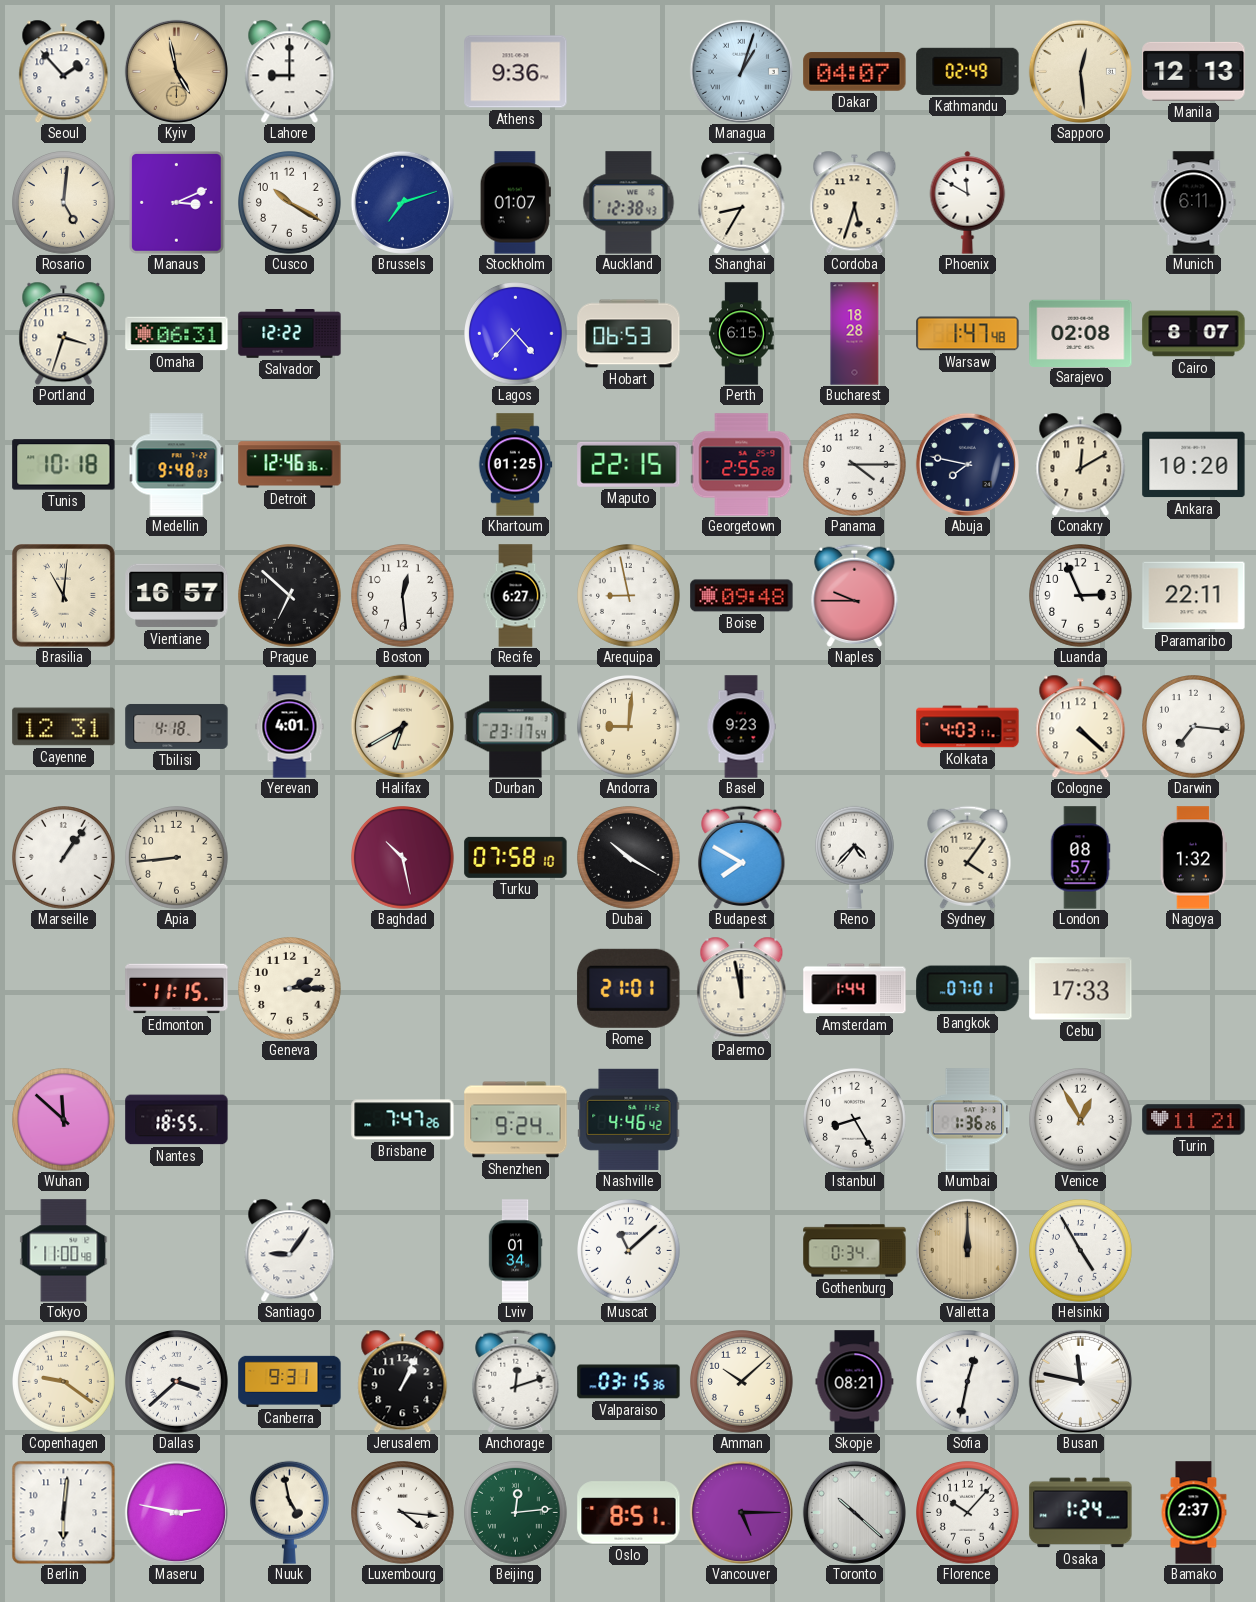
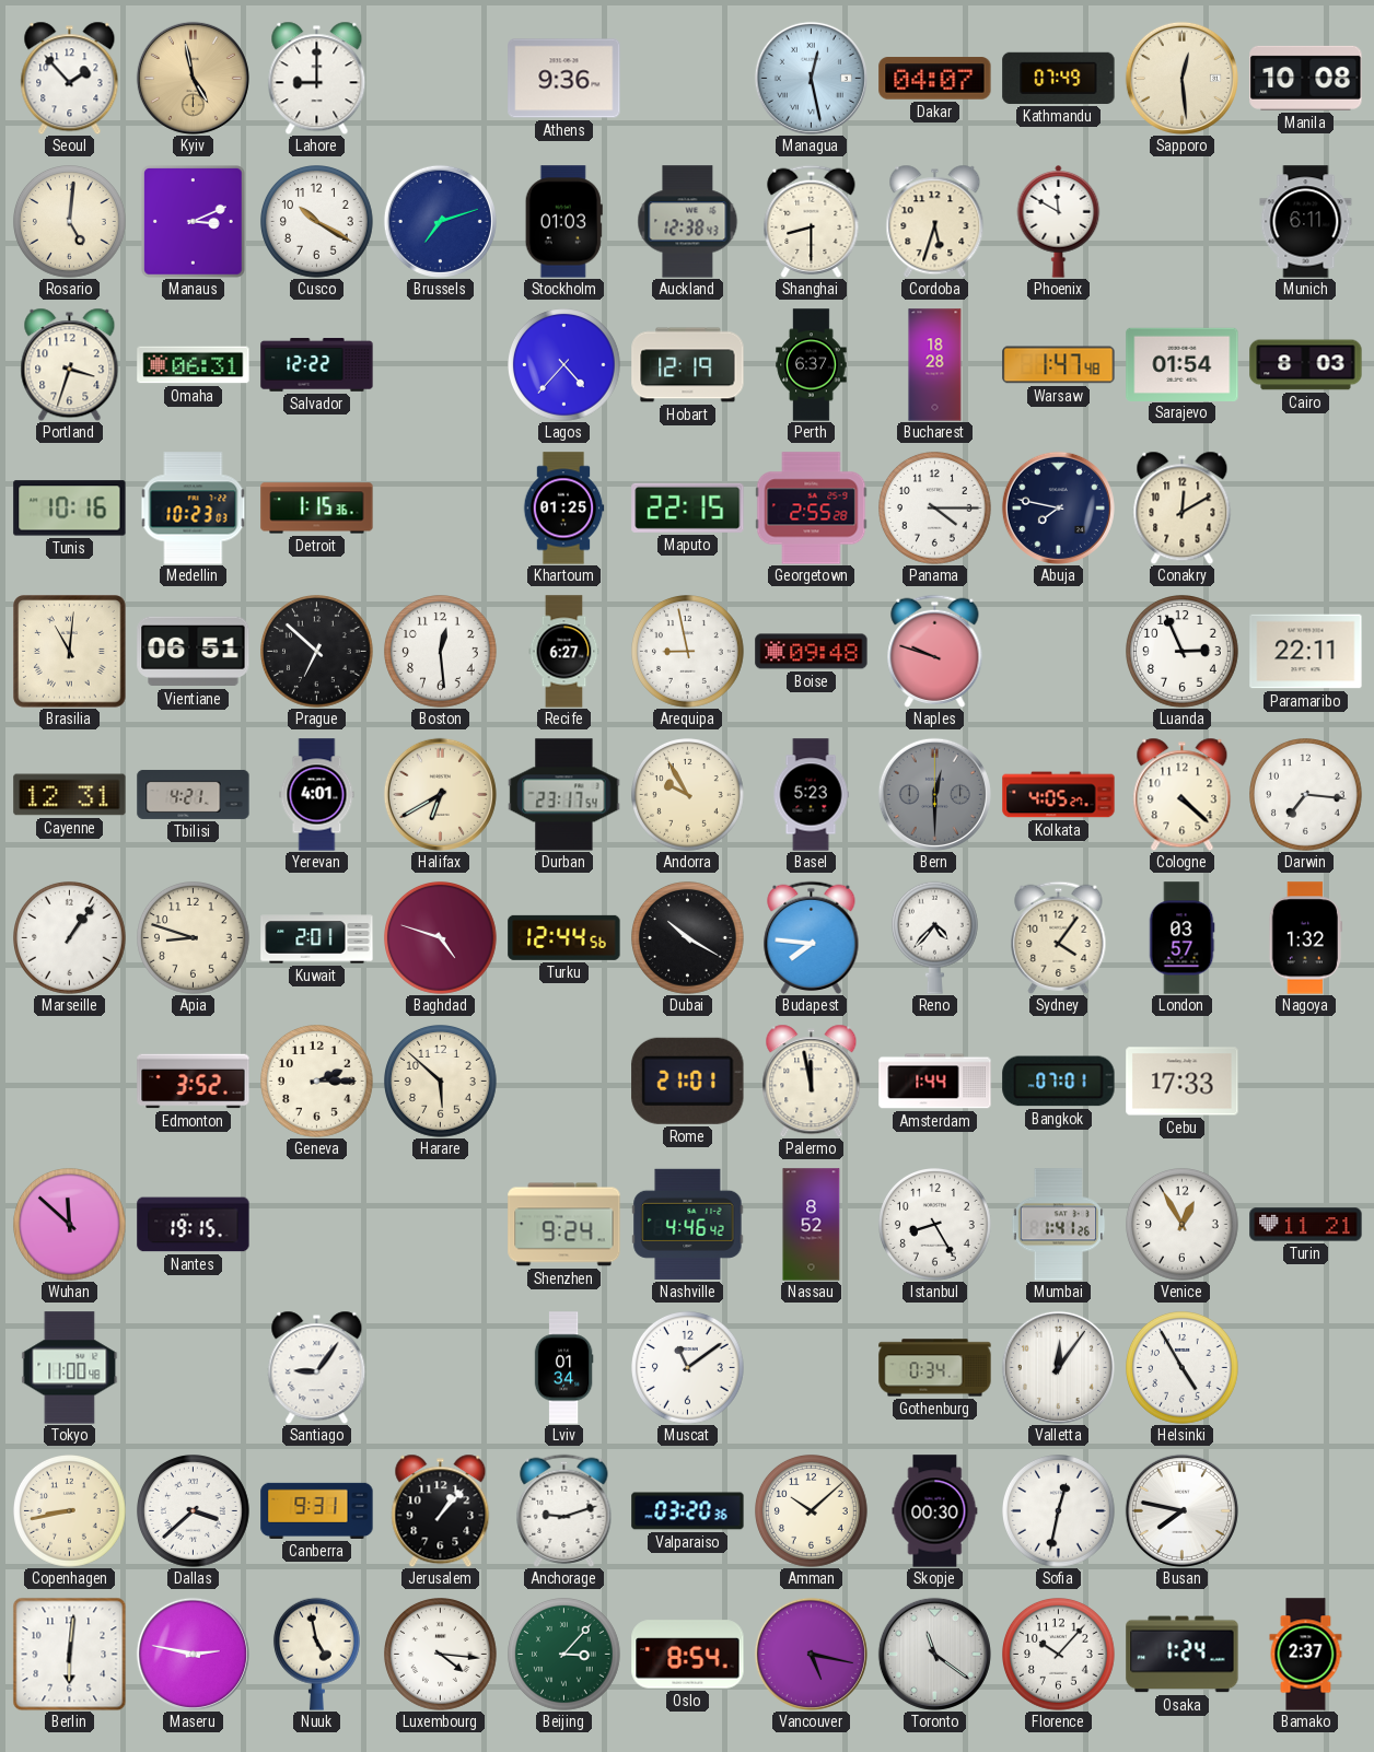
Managua: 1:03 -> 12:28
Kathmandu: 02:49 -> 07:49
Manila: 12:13 -> 10:08
Stockholm: 01:07 -> 01:03
Shanghai: 8:35 -> 8:30
Hobart: 06:53 -> 12:19
Perth: 6:15 -> 6:37
Sarajevo: 02:08 -> 01:54
Cairo: 8:07 -> 8:03
Tunis: 10:18 -> 10:16
Medellin: 9:48 -> 10:23
Detroit: 12:46 -> 1:15
Ankara: 10:20 -> none
Vientiane: 16:57 -> 06:51
Naples: 9:45 -> 9:48
Tbilisi: 4:18 -> 4:21
Andorra: 9:01 -> 9:55
Basel: 9:23 -> 5:23
Bern: none -> 12:30
Kolkata: 4:03 -> 4:05
Apia: 8:44 -> 8:48
Kuwait: none -> 2:01
Baghdad: 10:28 -> 4:48
Turku: 07:58 -> 12:44
Budapest: 7:50 -> 7:46
London: 08:57 -> 03:57
Edmonton: 11:15 -> 3:52
Harare: none -> 5:52
Nantes: 18:55 -> 19:15
Brisbane: 7:47 -> none
Nassau: none -> 8:52
Mumbai: 1:36 -> 1:41
Muscat: 11:08 -> 11:09
Valletta: 12:00 -> 12:06
Valletta dial: champagne -> white
Copenhagen: 9:21 -> 8:43
Jerusalem: 1:04 -> 1:07
Anchorage: 12:12 -> 9:12
Valparaiso: 03:15 -> 03:20
Skopje: 08:21 -> 00:30
Busan: 11:47 -> 7:47
Beijing: 12:14 -> 3:07
Oslo: 8:51 -> 8:54
Vancouver: 5:15 -> 5:17
Toronto: 10:22 -> 11:21
